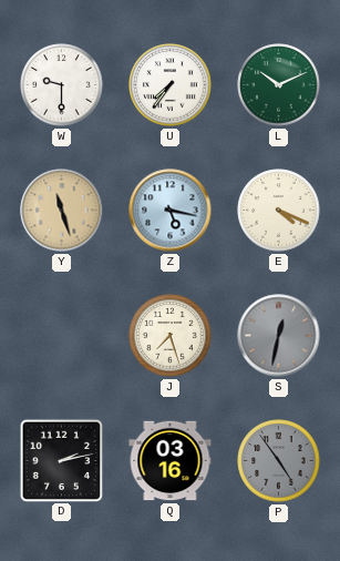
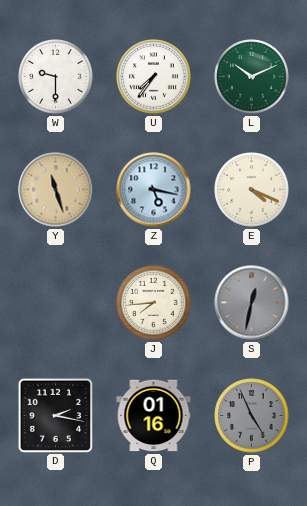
J: 7:27 -> 7:44
D: 2:13 -> 2:17
Q: 03:16 -> 01:16
P: 4:54 -> 4:56
